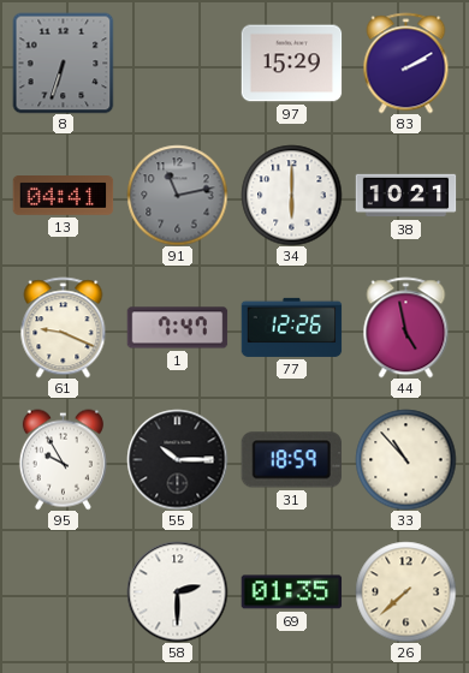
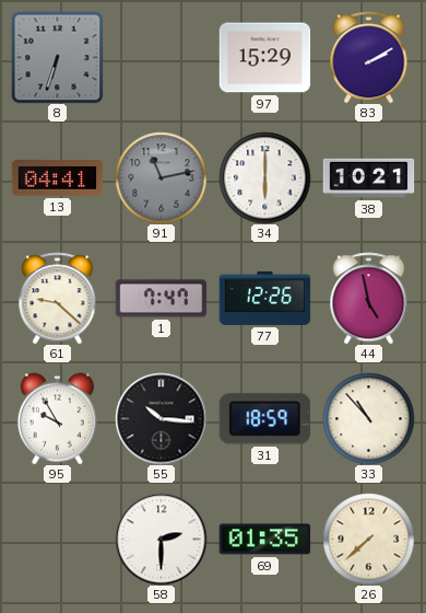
61: 9:19 -> 9:22
55: 10:15 -> 10:16
